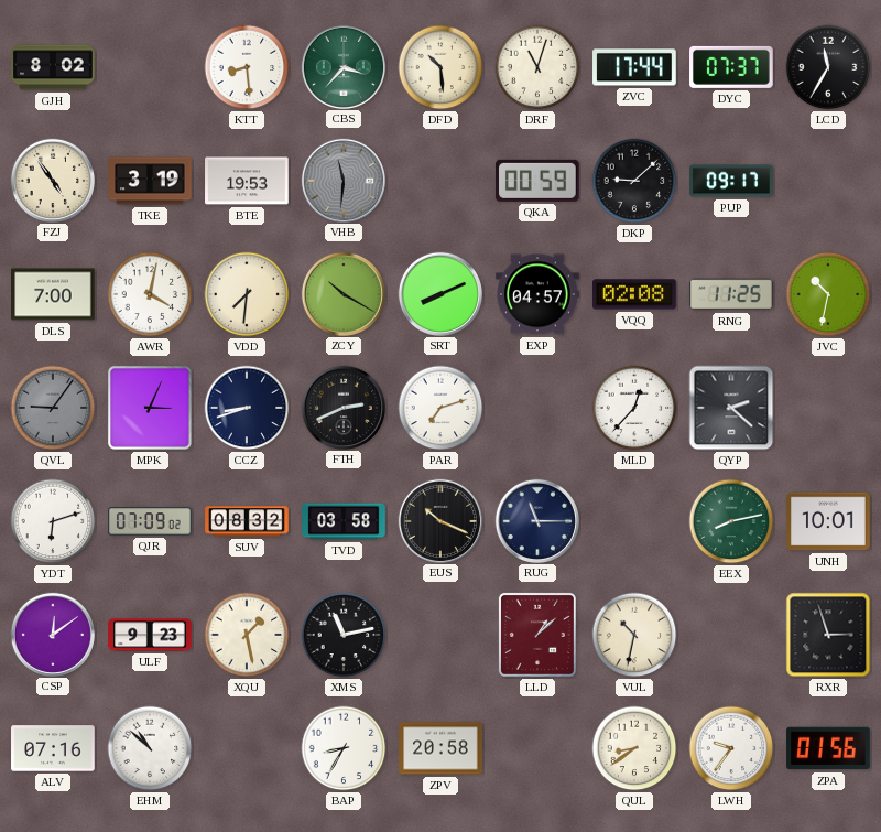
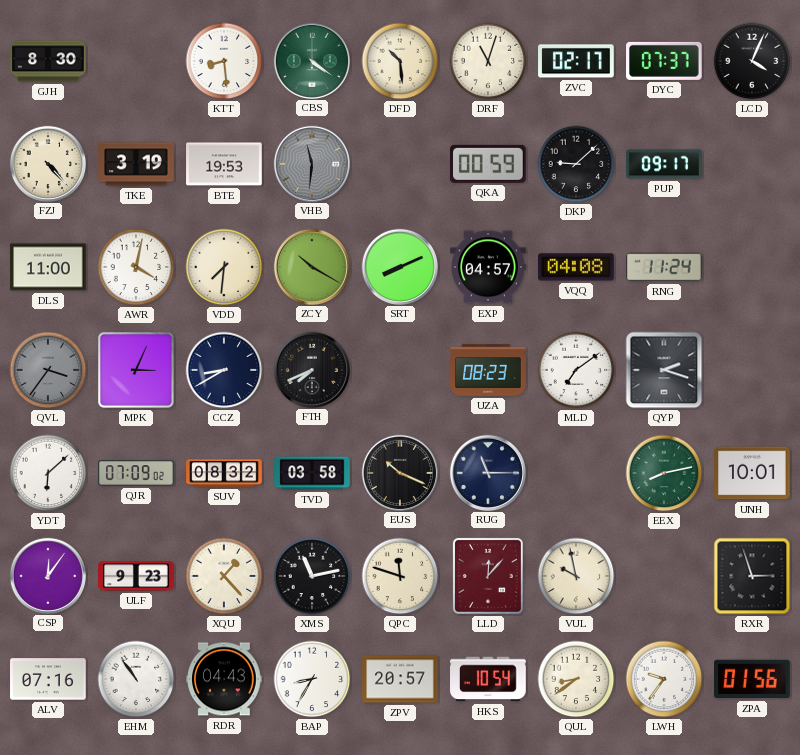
GJH: 8:02 -> 8:30
CBS: 3:37 -> 4:21
ZVC: 17:44 -> 02:17
LCD: 11:35 -> 4:04
FZJ: 4:54 -> 4:23
DLS: 7:00 -> 11:00
VQQ: 02:08 -> 04:08
RNG: 11:25 -> 11:24
JVC: 10:32 -> none
QVL: 9:06 -> 3:36
CCZ: 8:42 -> 8:40
FTH: 2:41 -> 7:41
PAR: 7:12 -> none
UZA: none -> 08:23
MLD: 12:37 -> 7:09
QYP: 2:22 -> 2:18
YDT: 6:12 -> 6:08
CSP: 12:09 -> 12:06
XQU: 1:28 -> 1:23
QPC: none -> 11:48
LLD: 1:08 -> 12:07
VUL: 10:32 -> 9:58
EHM: 10:52 -> 10:54
RDR: none -> 04:43
ZPV: 20:58 -> 20:57
HKS: none -> 10:54
